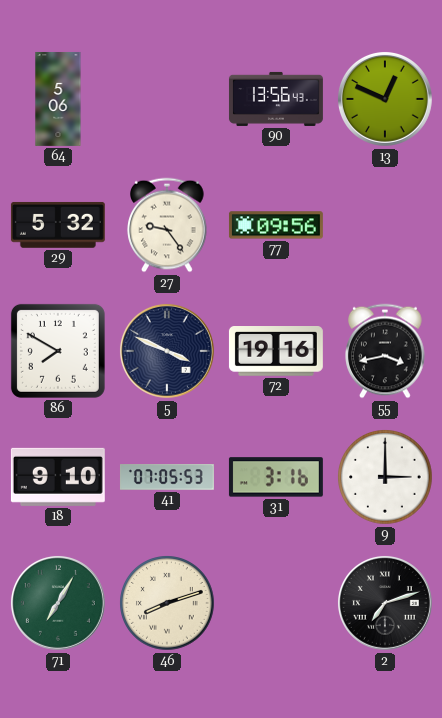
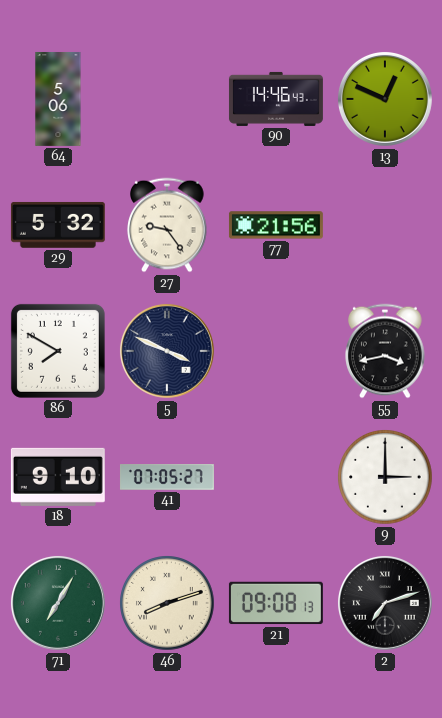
90: 13:56 -> 14:46
77: 09:56 -> 21:56
72: 19:16 -> none
41: 07:05:53 -> 07:05:27
31: 3:16 -> none
21: none -> 09:08
